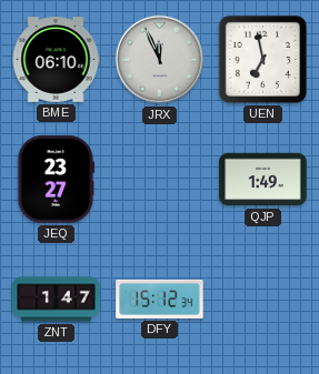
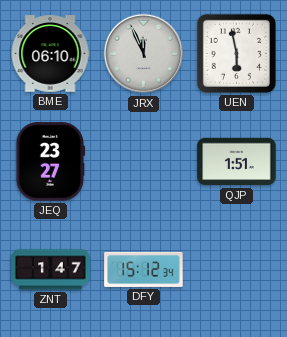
UEN: 6:58 -> 5:58
QJP: 1:49 -> 1:51
